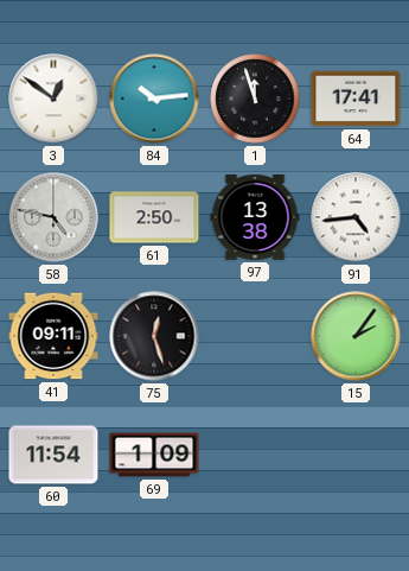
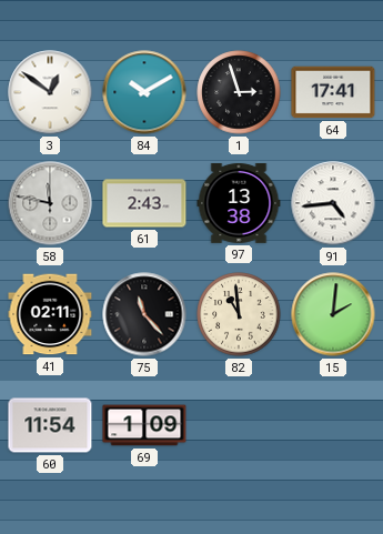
84: 10:14 -> 10:10
1: 11:57 -> 2:57
58: 4:47 -> 11:47
61: 2:50 -> 2:43
41: 09:11 -> 02:11
75: 12:27 -> 11:23
82: none -> 10:59
15: 2:06 -> 2:01
